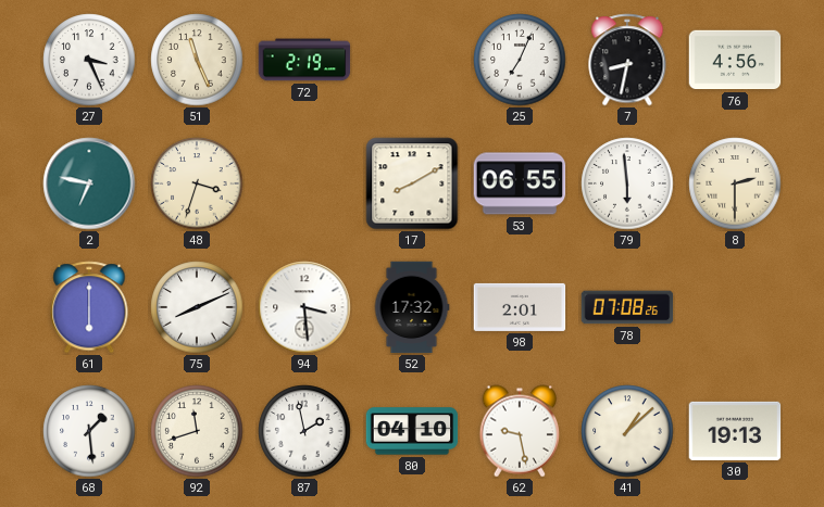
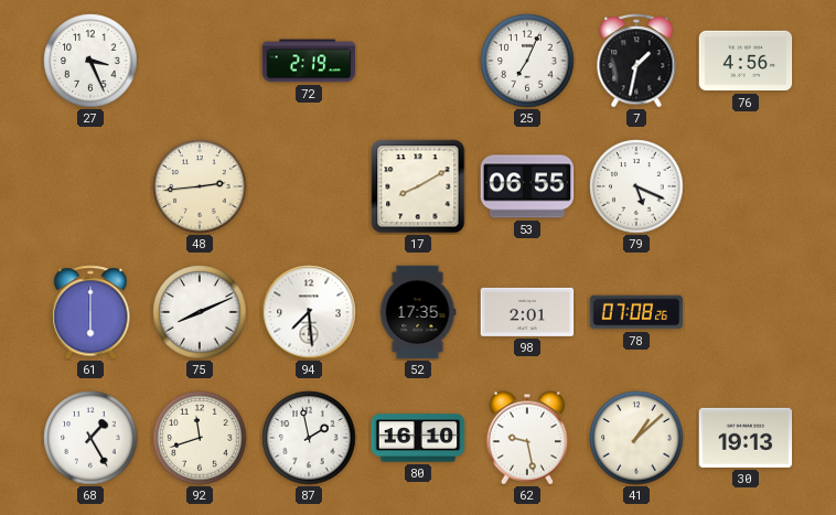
51: 11:26 -> none
7: 8:32 -> 1:32
2: 6:47 -> none
48: 3:33 -> 2:44
79: 5:59 -> 5:19
8: 2:30 -> none
94: 3:29 -> 7:29
52: 17:32 -> 17:35
68: 1:29 -> 1:25
80: 04:10 -> 16:10
